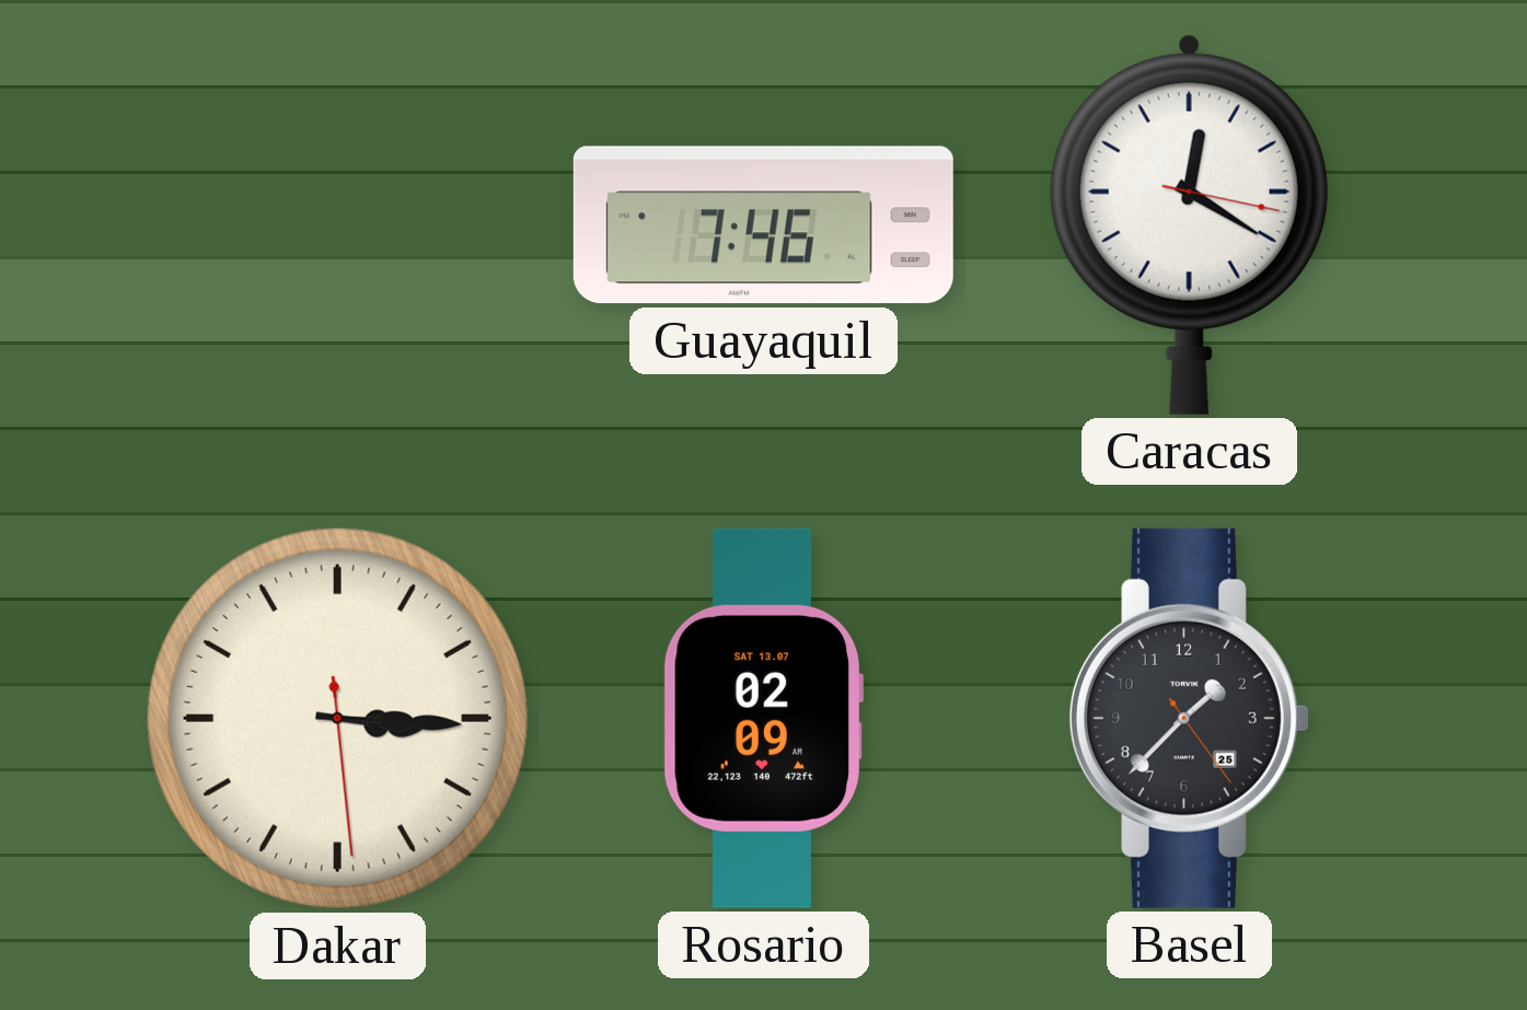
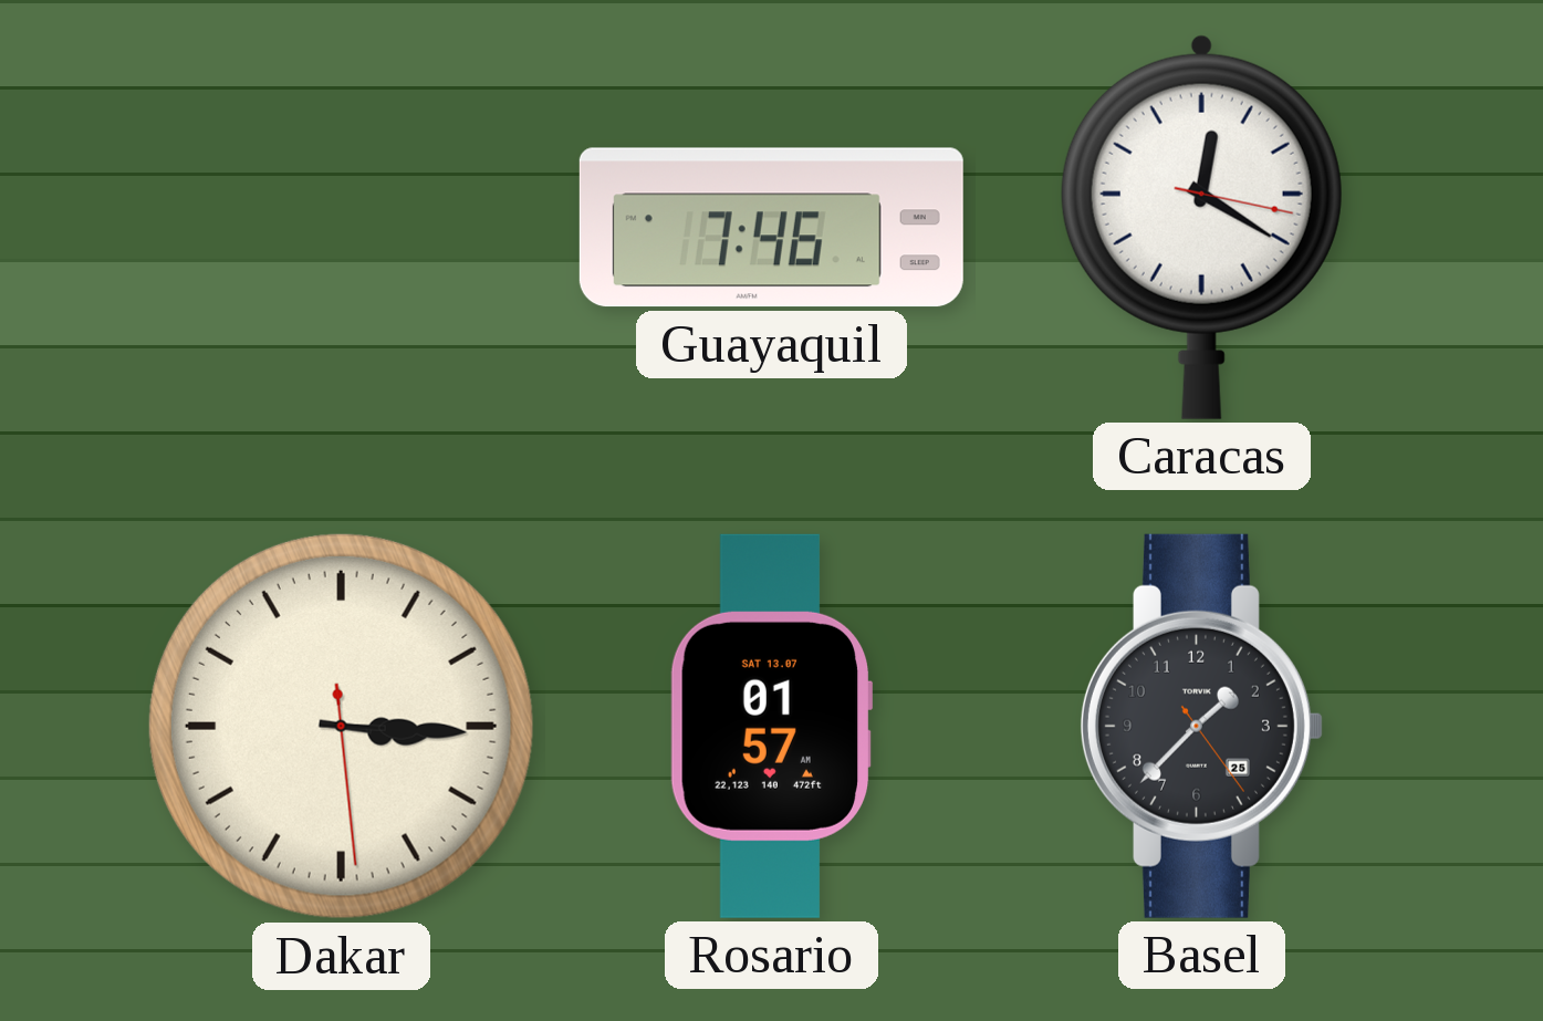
Rosario: 02:09 -> 01:57
